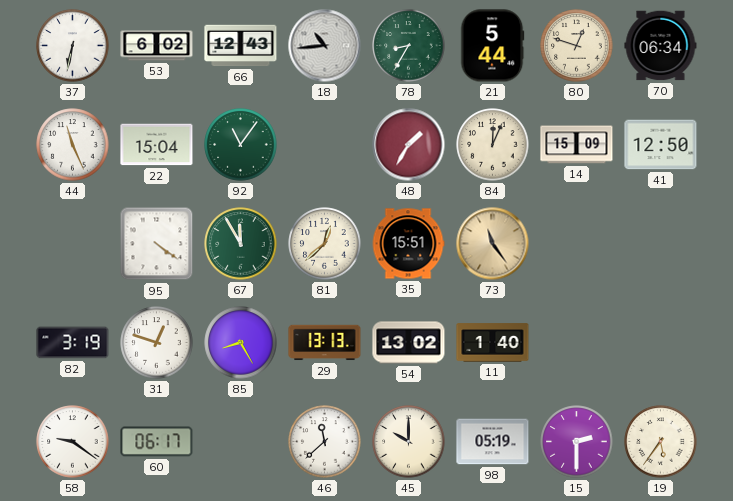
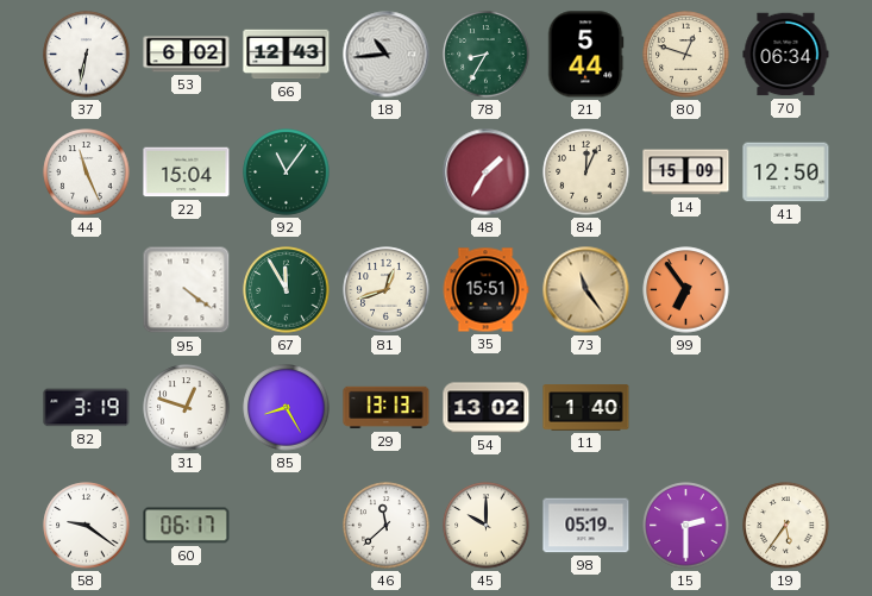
81: 12:38 -> 12:42
99: none -> 6:54
